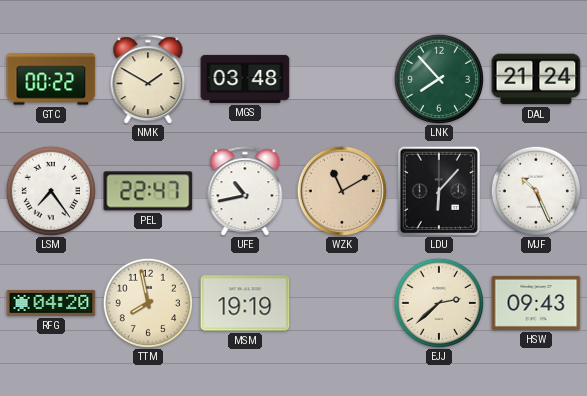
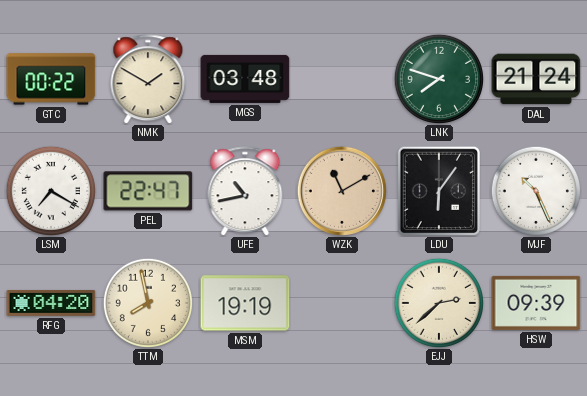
LNK: 7:53 -> 7:48
LSM: 7:24 -> 7:20
LDU: 6:07 -> 6:06
HSW: 09:43 -> 09:39
